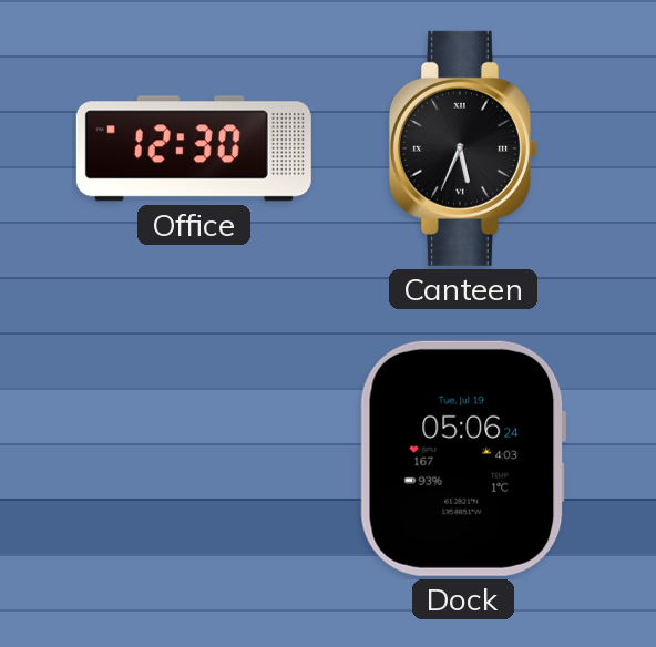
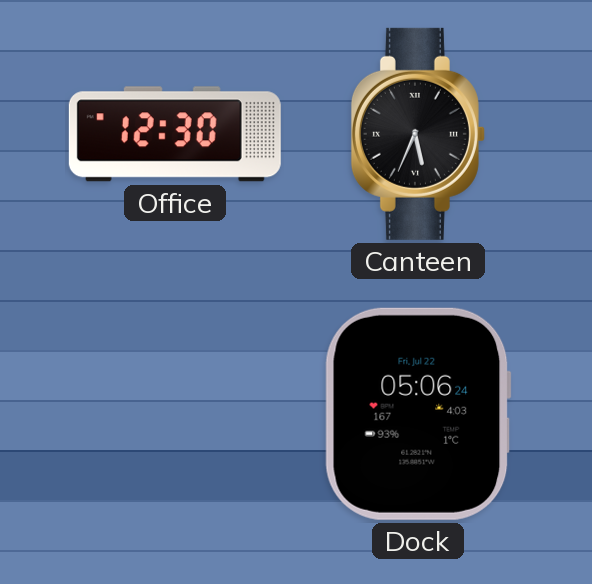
Dock date: Tue, Jul 19 -> Fri, Jul 22
